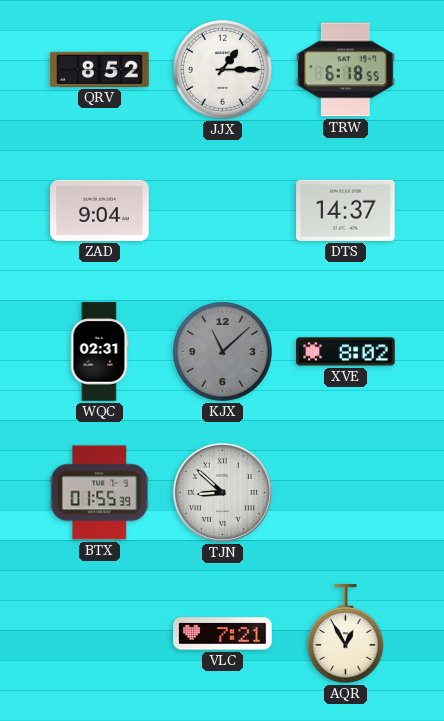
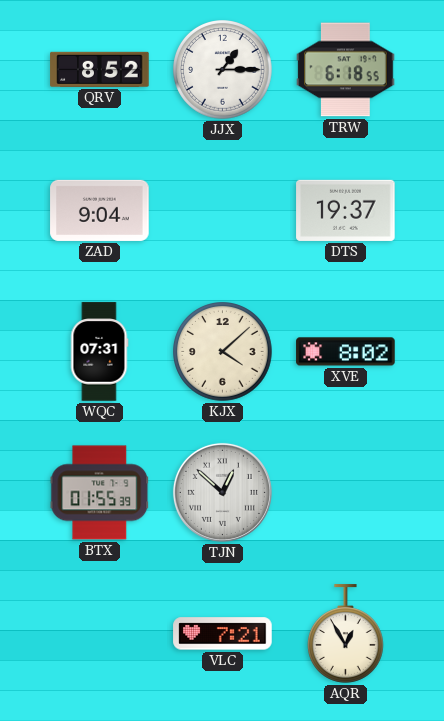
DTS: 14:37 -> 19:37
WQC: 02:31 -> 07:31
KJX: 11:08 -> 4:08
KJX dial: grey -> cream
TJN: 8:52 -> 12:52
